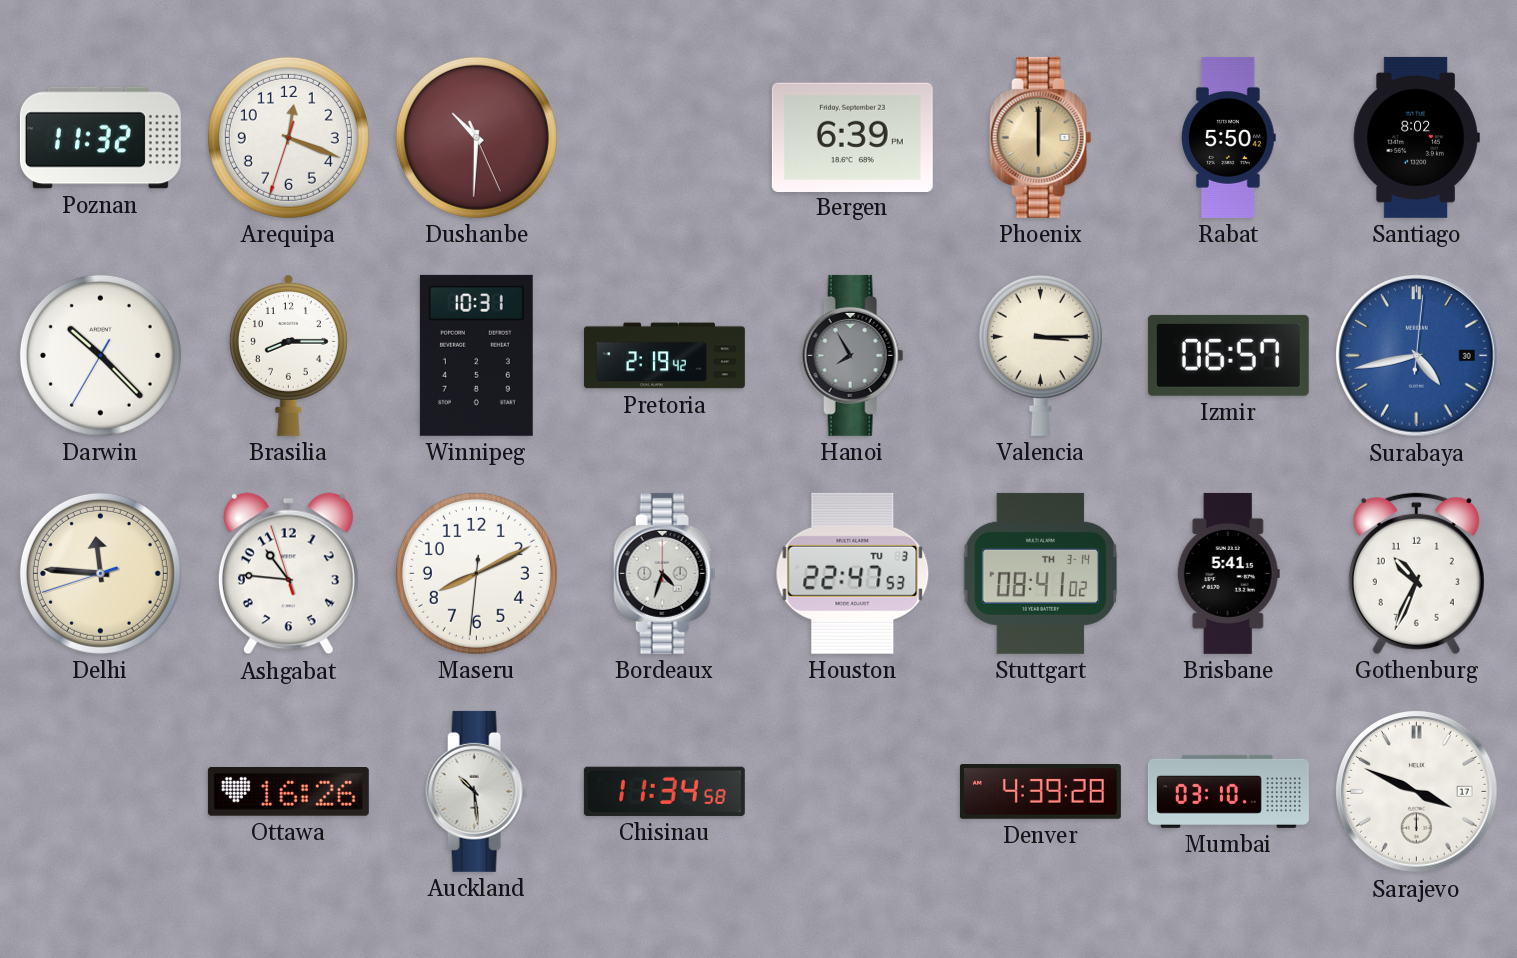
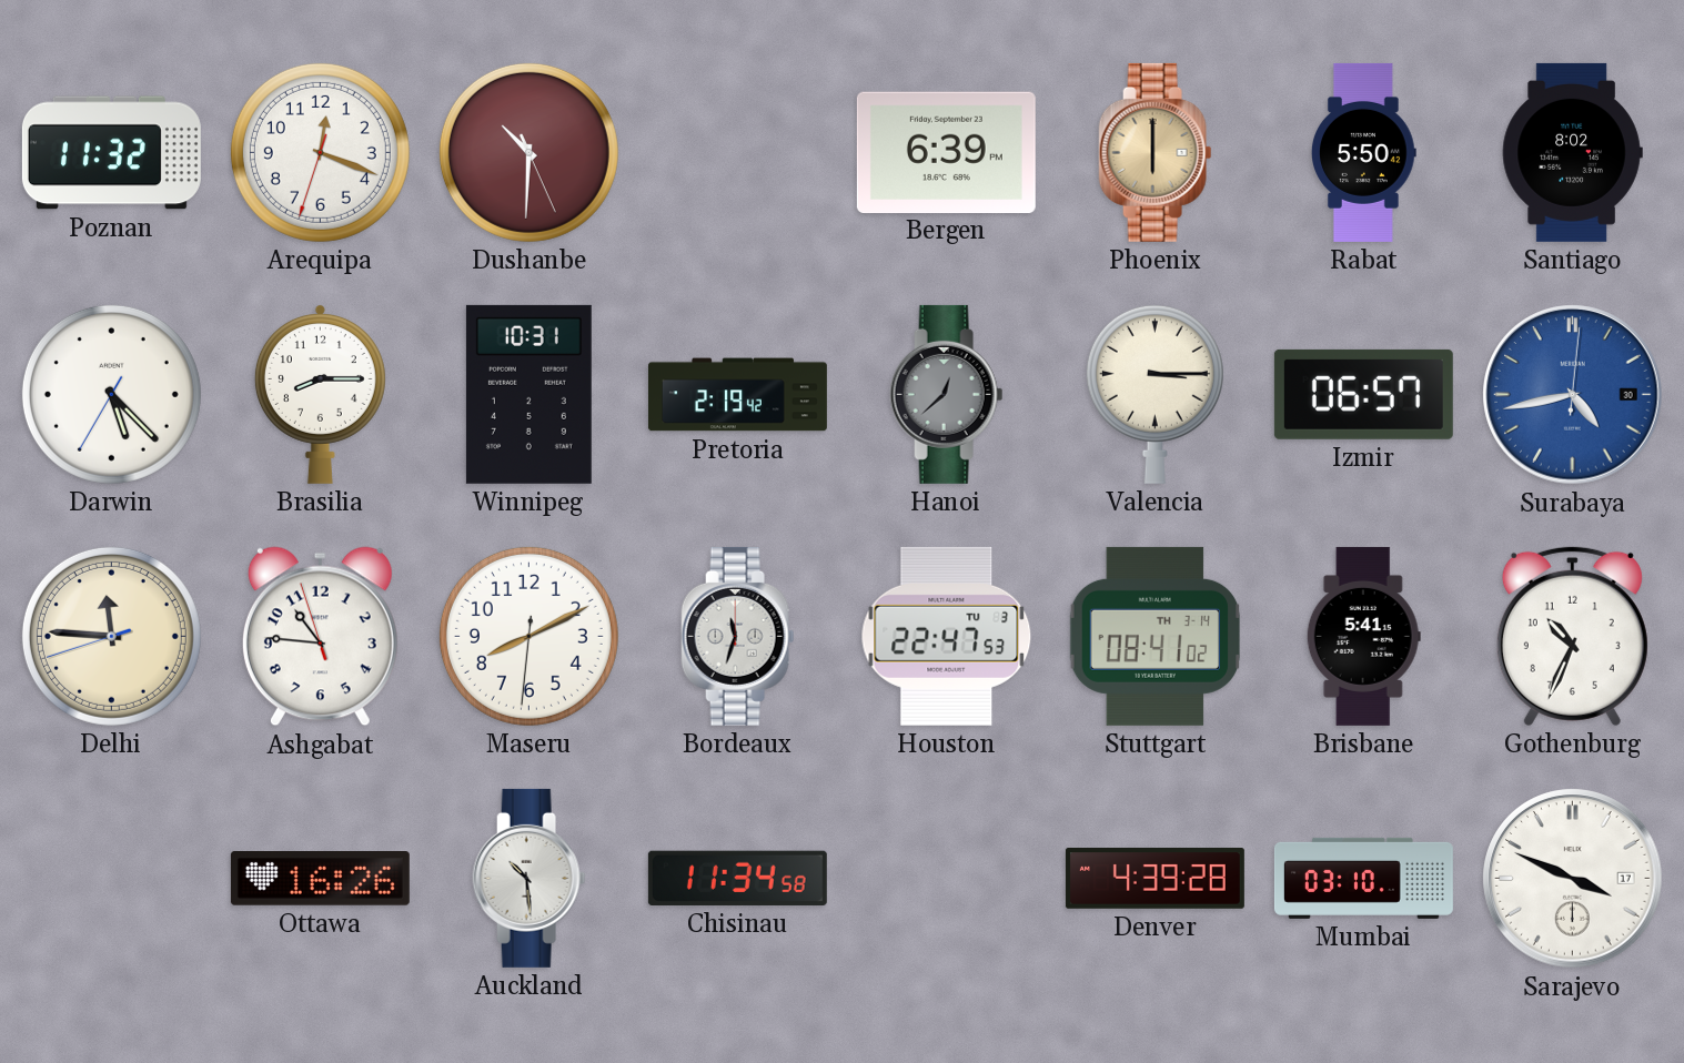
Darwin: 10:22 -> 5:22
Hanoi: 7:55 -> 12:38
Bordeaux: 4:33 -> 11:33
